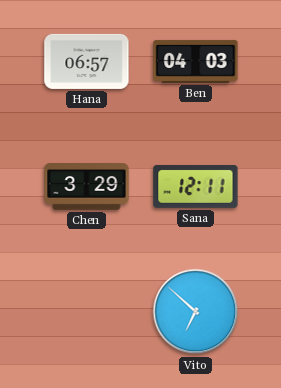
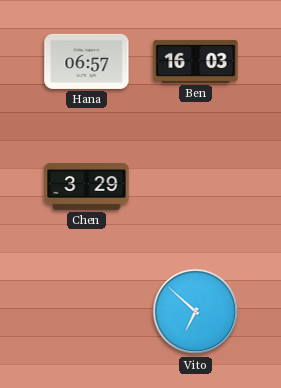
Ben: 04:03 -> 16:03
Sana: 12:11 -> none
